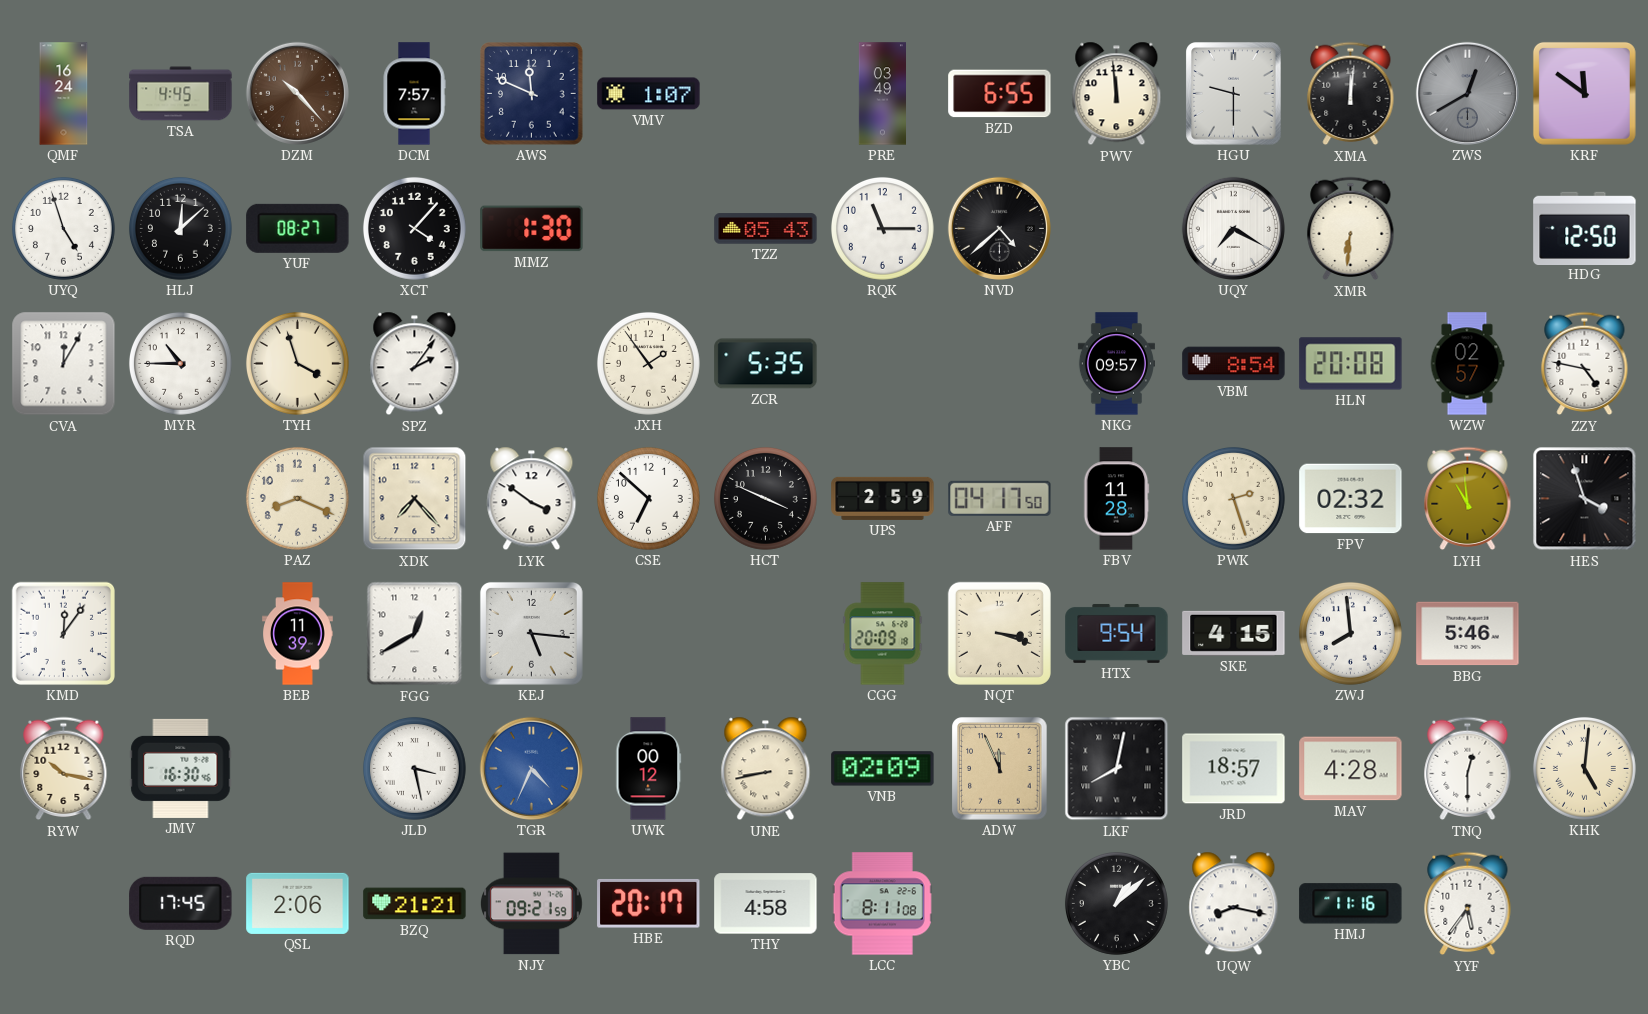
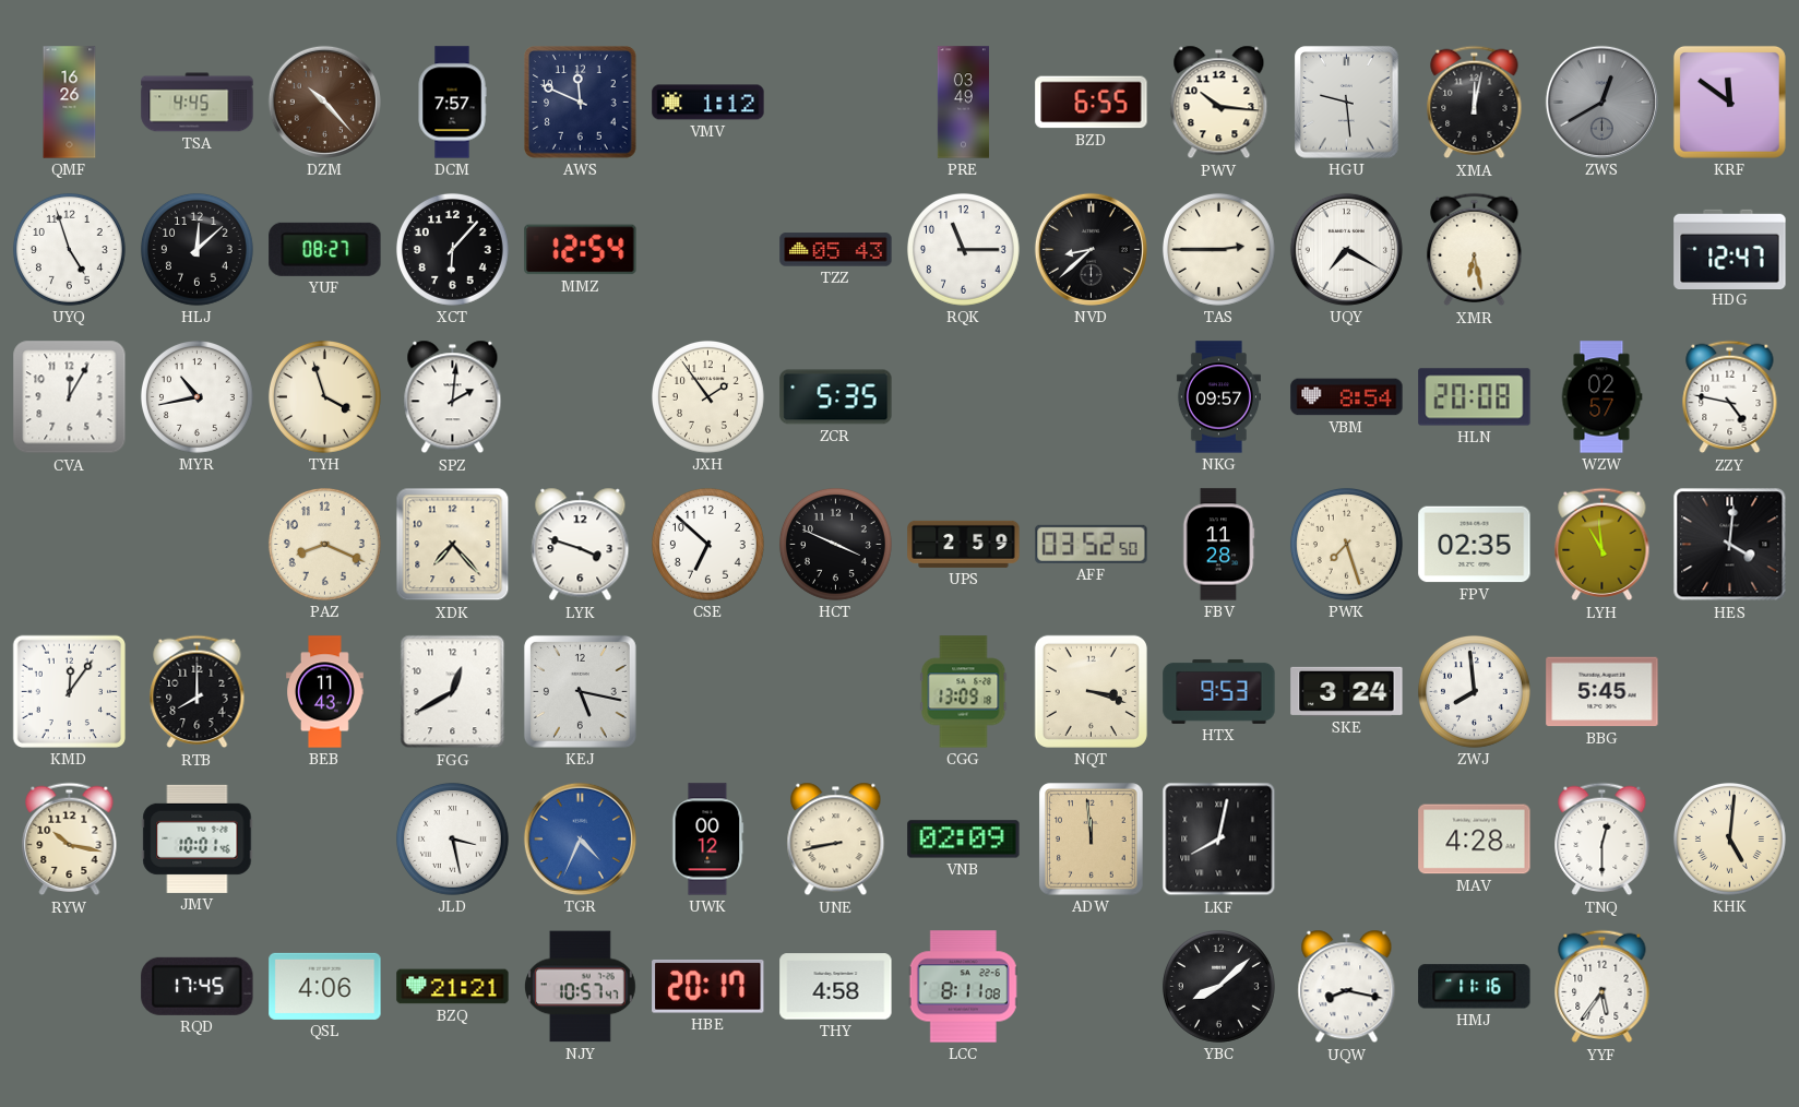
QMF: 16:24 -> 16:26
VMV: 1:07 -> 1:12
PWV: 11:59 -> 10:16
HGU: 9:30 -> 9:29
XMA: 12:01 -> 12:02
XCT: 4:07 -> 6:07
MMZ: 1:30 -> 12:54
NVD: 4:38 -> 8:38
TAS: none -> 2:45
XMR: 6:31 -> 6:28
HDG: 12:50 -> 12:47
MYR: 10:45 -> 10:43
SPZ: 2:06 -> 2:01
LYK: 3:51 -> 3:48
AFF: 04:17 -> 03:52
PWK: 2:27 -> 7:27
FPV: 02:32 -> 02:35
HES: 3:57 -> 4:01
RTB: none -> 8:00
BEB: 11:39 -> 11:43
KEJ: 5:16 -> 5:17
CGG: 20:09 -> 13:09
HTX: 9:54 -> 9:53
SKE: 4:15 -> 3:24
BBG: 5:46 -> 5:45
JMV: 16:30 -> 10:01
ADW: 11:56 -> 11:59
JRD: 18:57 -> none
QSL: 2:06 -> 4:06
NJY: 09:21 -> 10:57
YBC: 1:08 -> 8:08
